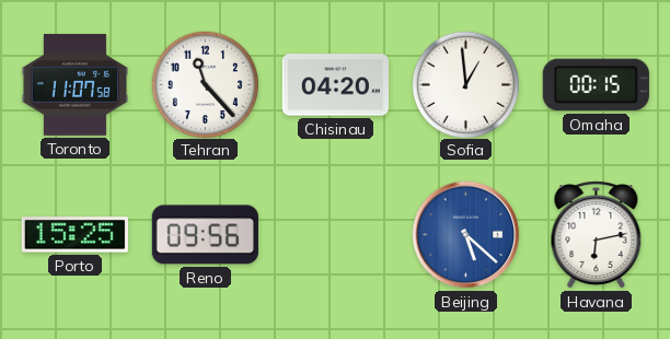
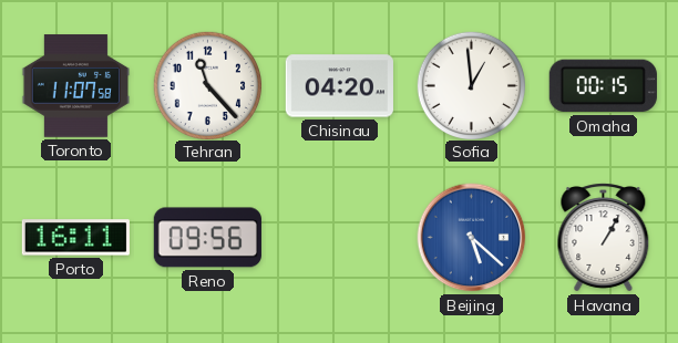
Porto: 15:25 -> 16:11
Havana: 6:13 -> 1:05
